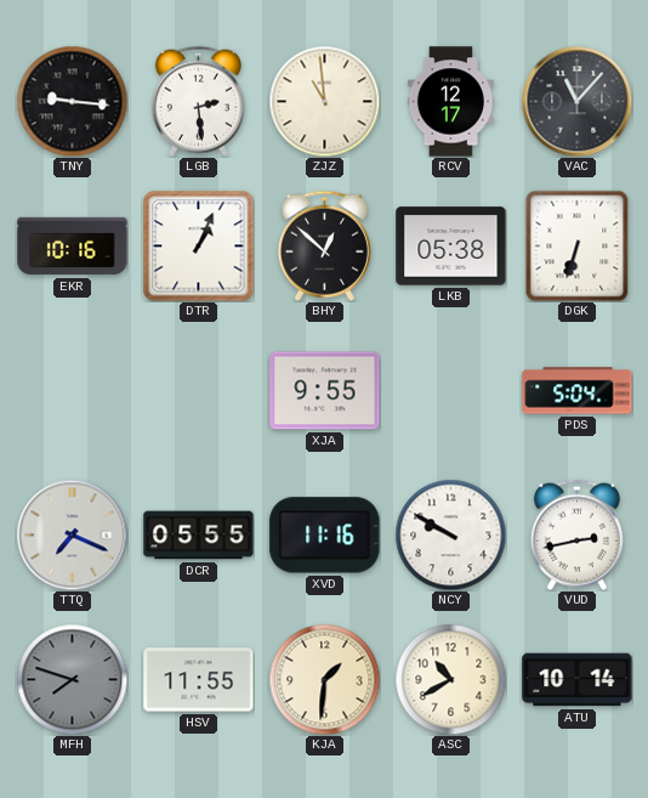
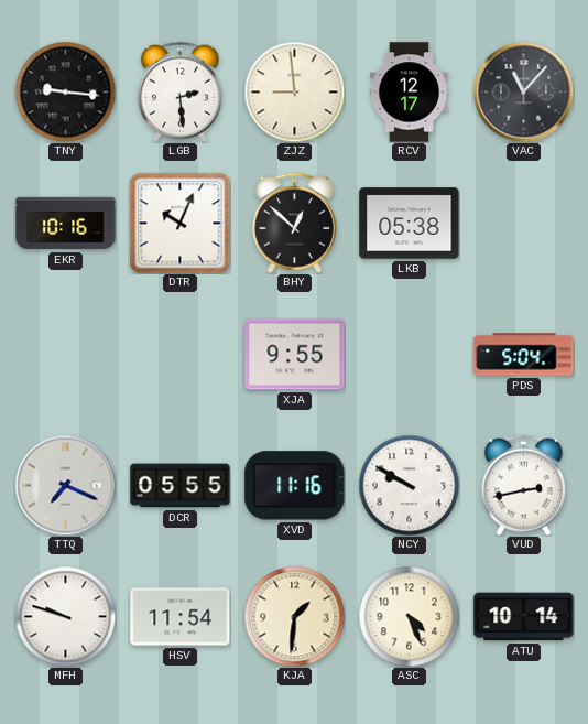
ZJZ: 10:59 -> 8:59
DTR: 1:04 -> 10:04
DGK: 6:33 -> none
MFH: 7:48 -> 9:48
MFH dial: grey -> white
HSV: 11:55 -> 11:54
ASC: 10:40 -> 4:26
